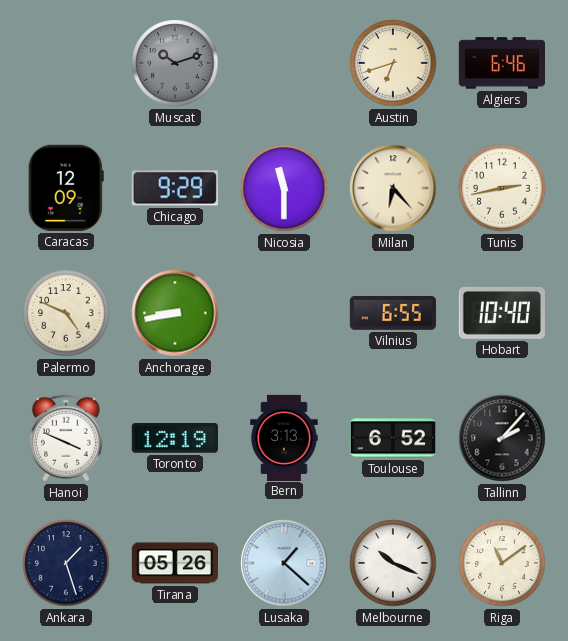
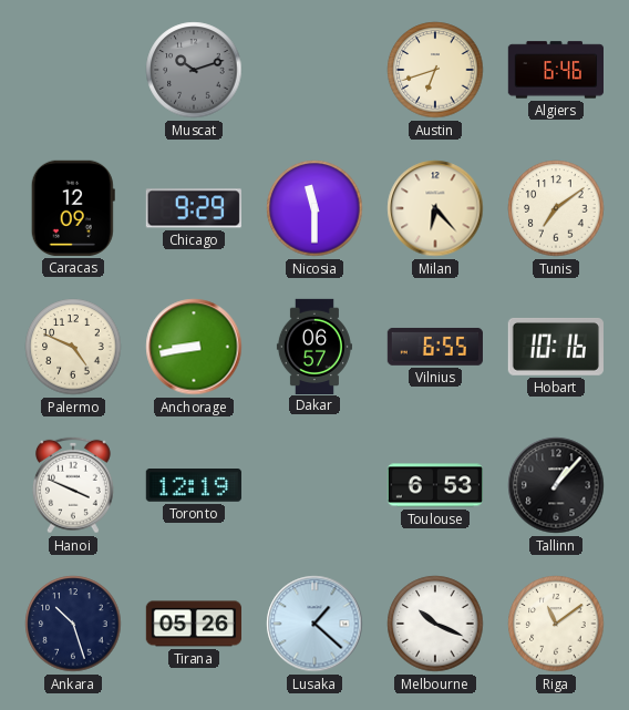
Tunis: 2:43 -> 7:09
Dakar: none -> 06:57
Hobart: 10:40 -> 10:16
Bern: 3:13 -> none
Toulouse: 6:52 -> 6:53
Tallinn: 2:07 -> 1:07
Ankara: 1:27 -> 10:27
